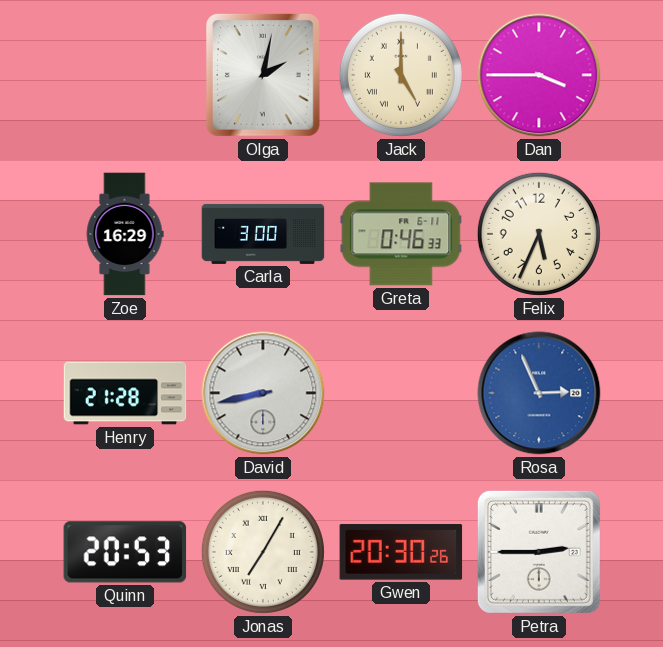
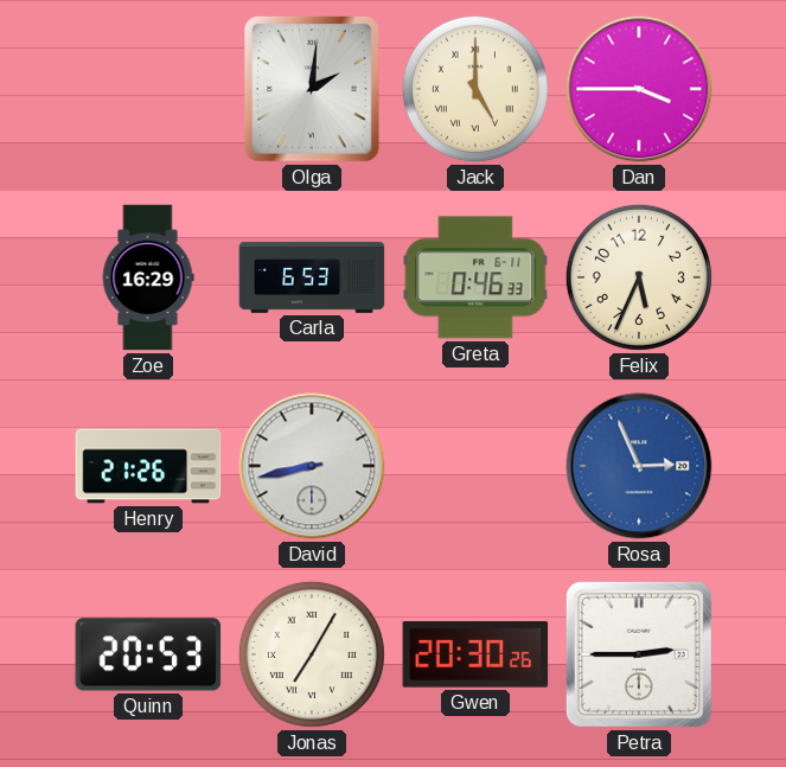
Olga: 2:02 -> 2:01
Carla: 3:00 -> 6:53
Henry: 21:28 -> 21:26
